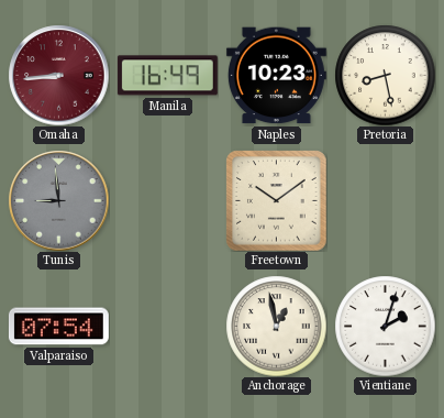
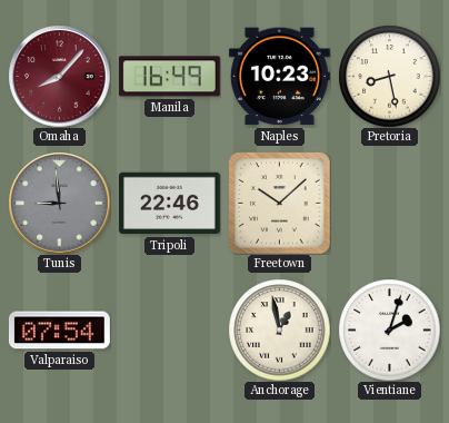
Omaha: 8:44 -> 8:07
Tripoli: none -> 22:46
Freetown: 10:09 -> 10:08
